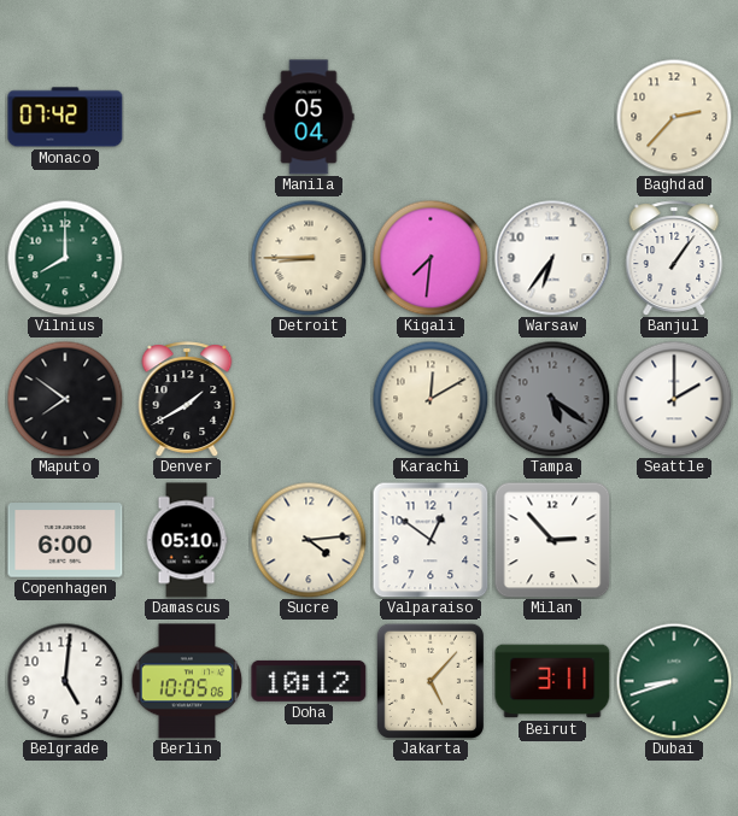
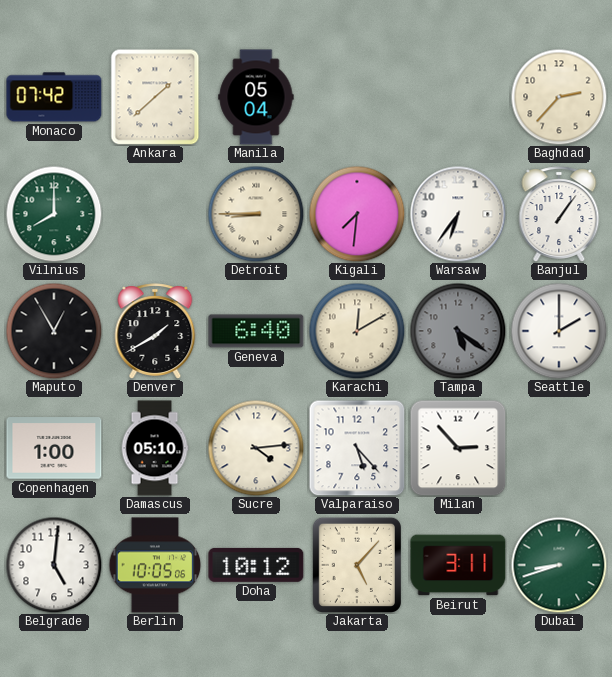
Ankara: none -> 1:38
Maputo: 7:51 -> 12:55
Geneva: none -> 6:40
Copenhagen: 6:00 -> 1:00
Valparaiso: 12:51 -> 5:23
